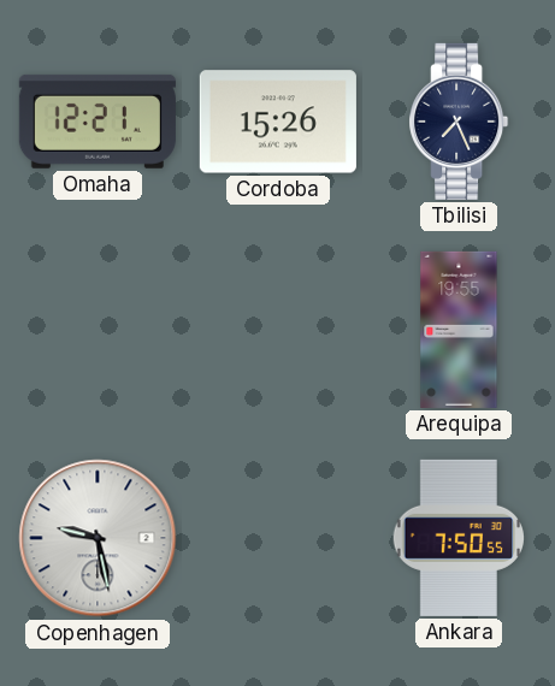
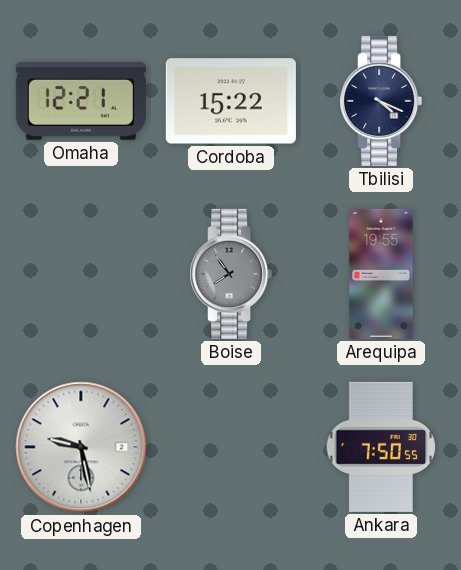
Cordoba: 15:26 -> 15:22
Tbilisi: 7:26 -> 4:19
Boise: none -> 7:54
